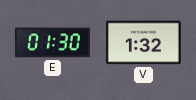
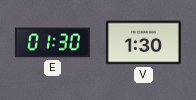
V: 1:32 -> 1:30
